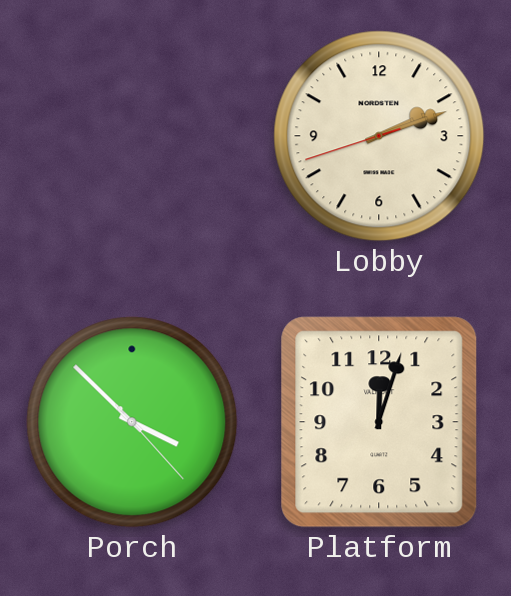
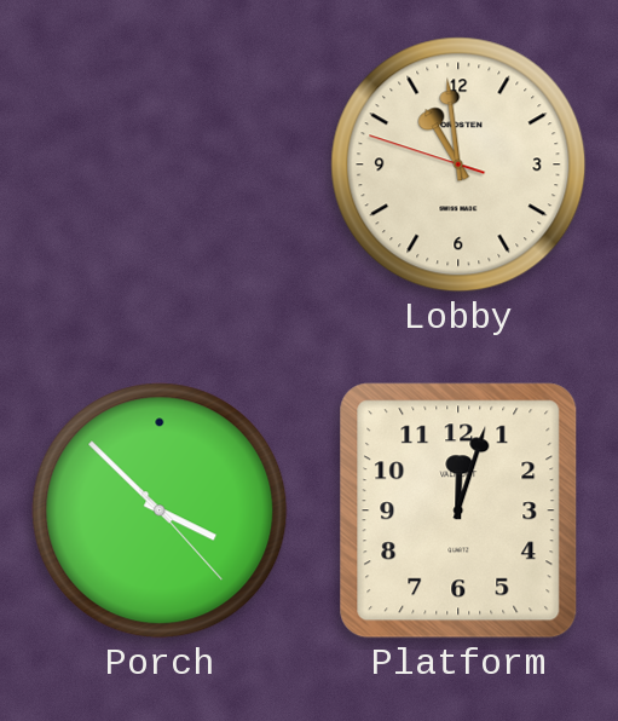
Lobby: 2:11 -> 10:58
